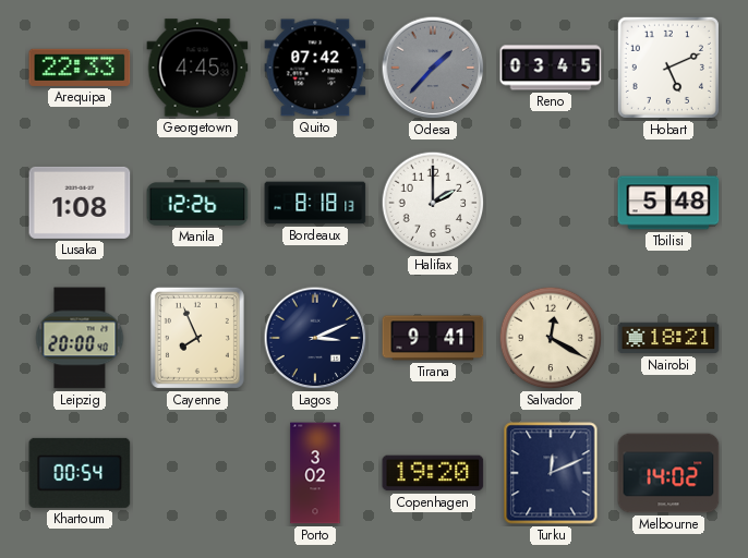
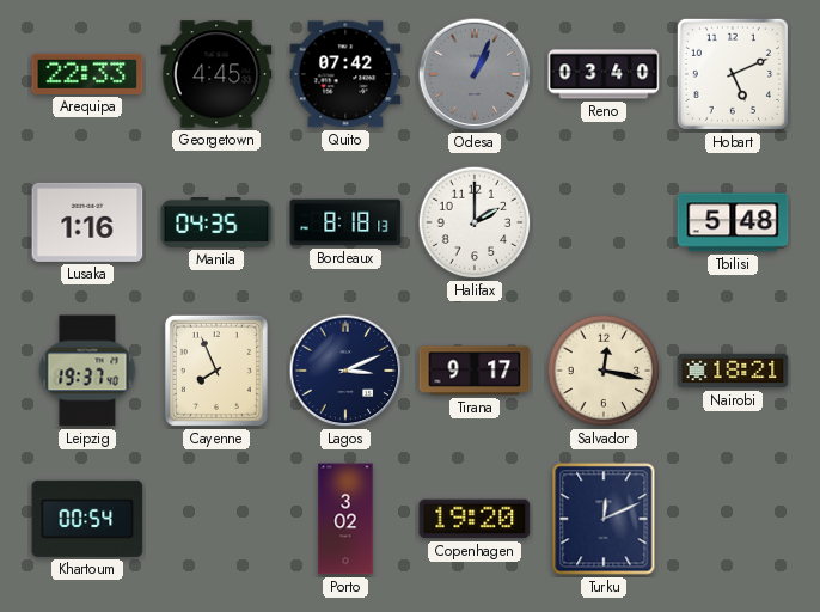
Odesa: 1:37 -> 1:04
Reno: 03:45 -> 03:40
Lusaka: 1:08 -> 1:16
Manila: 12:26 -> 04:35
Leipzig: 20:00 -> 19:37
Tirana: 9:41 -> 9:17
Salvador: 12:20 -> 12:17
Melbourne: 14:02 -> none
